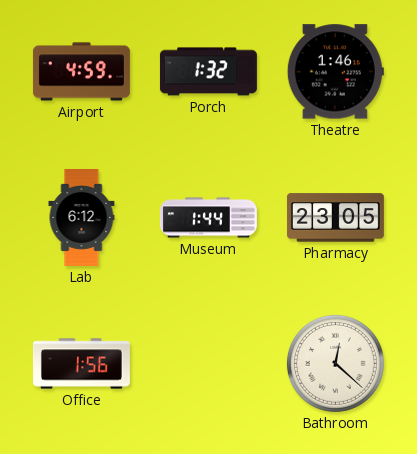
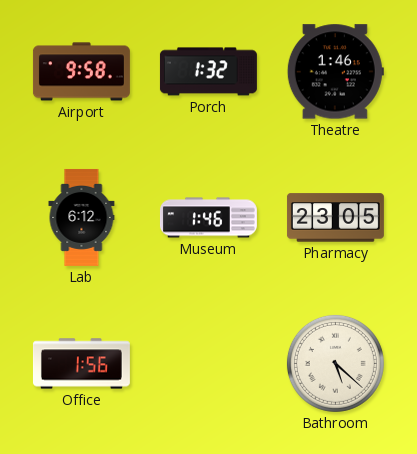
Airport: 4:59 -> 9:58
Museum: 1:44 -> 1:46
Bathroom: 12:22 -> 5:22
